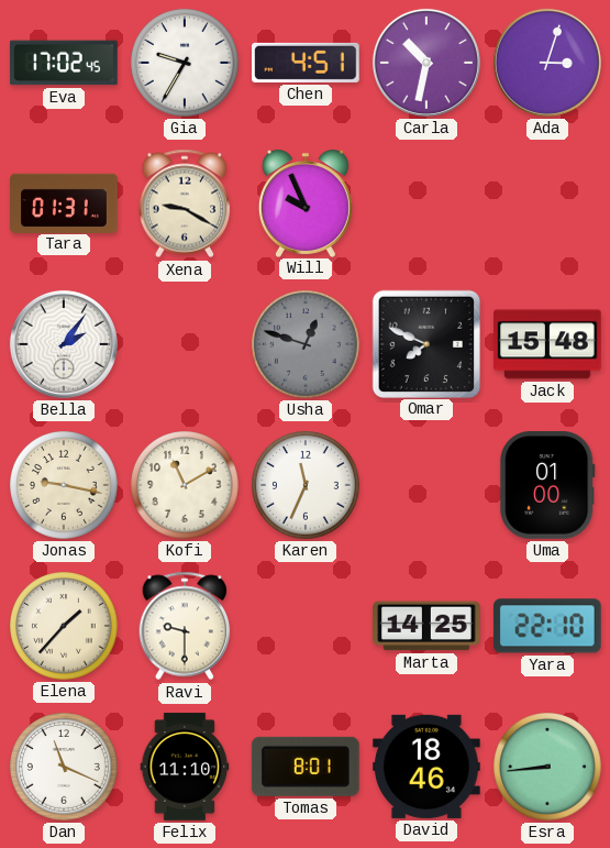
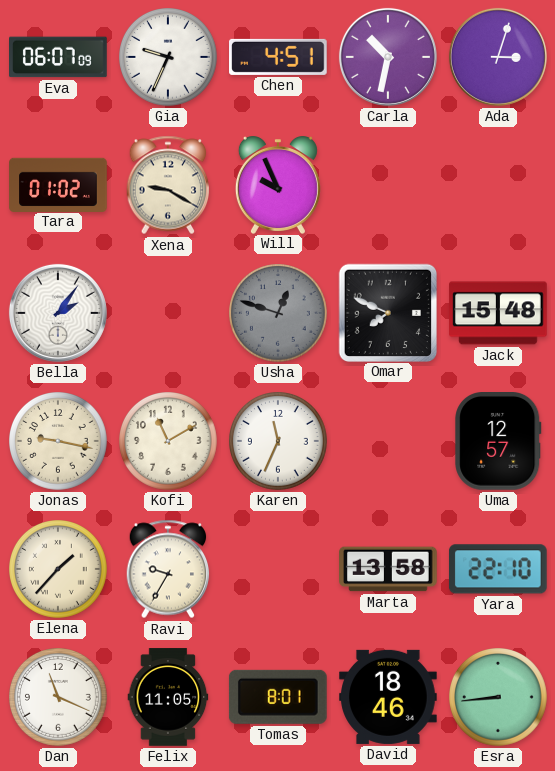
Eva: 17:02 -> 06:07
Gia: 9:35 -> 9:34
Tara: 01:31 -> 01:02
Uma: 01:00 -> 12:57
Ravi: 9:30 -> 9:35
Marta: 14:25 -> 13:58
Felix: 11:10 -> 11:05
